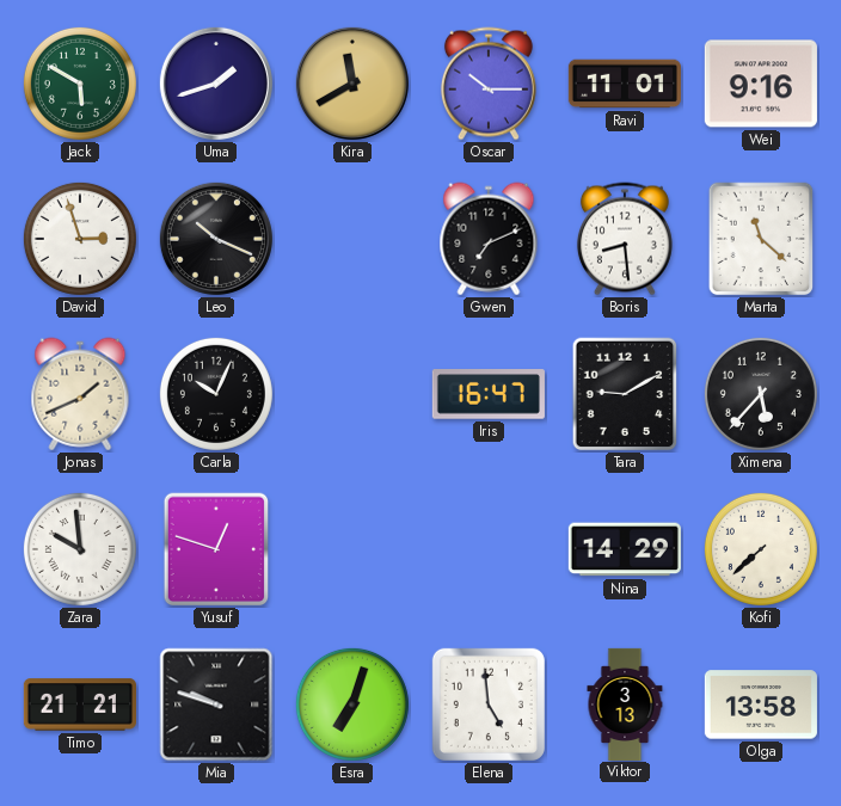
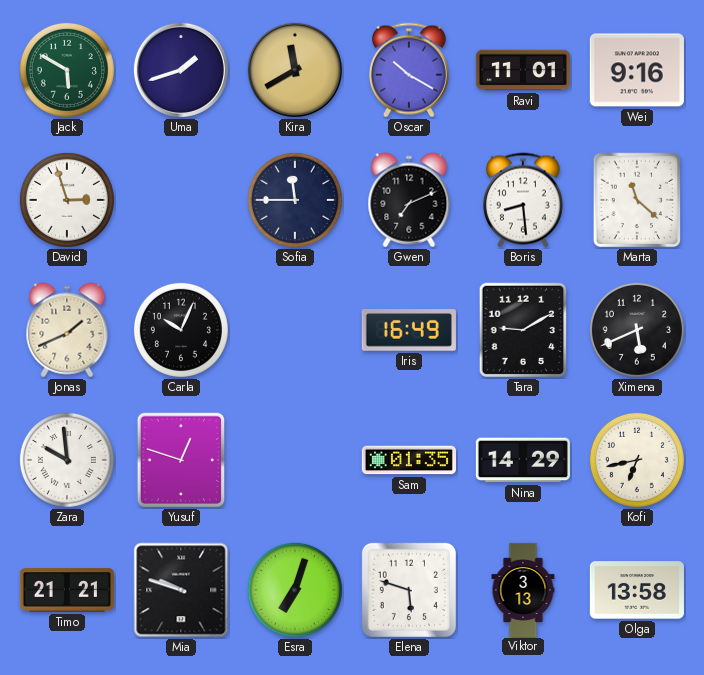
Oscar: 10:15 -> 10:20
Leo: 10:19 -> none
Sofia: none -> 11:45
Iris: 16:47 -> 16:49
Ximena: 5:37 -> 5:41
Sam: none -> 01:35
Kofi: 7:38 -> 6:43
Elena: 4:59 -> 5:48
